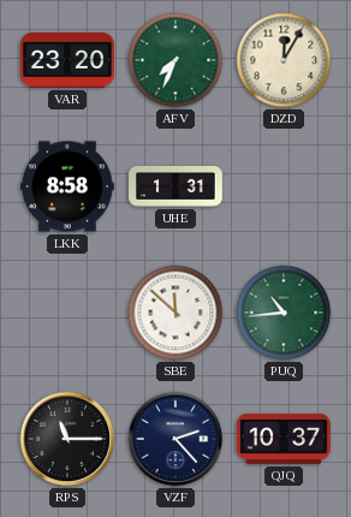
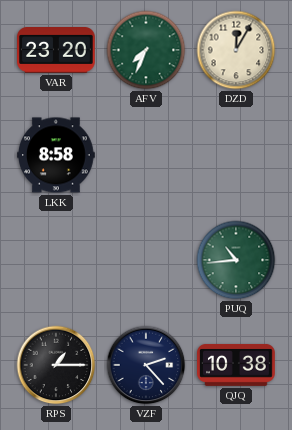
UHE: 1:31 -> none
SBE: 11:52 -> none
RPS: 11:15 -> 1:15
QJQ: 10:37 -> 10:38
